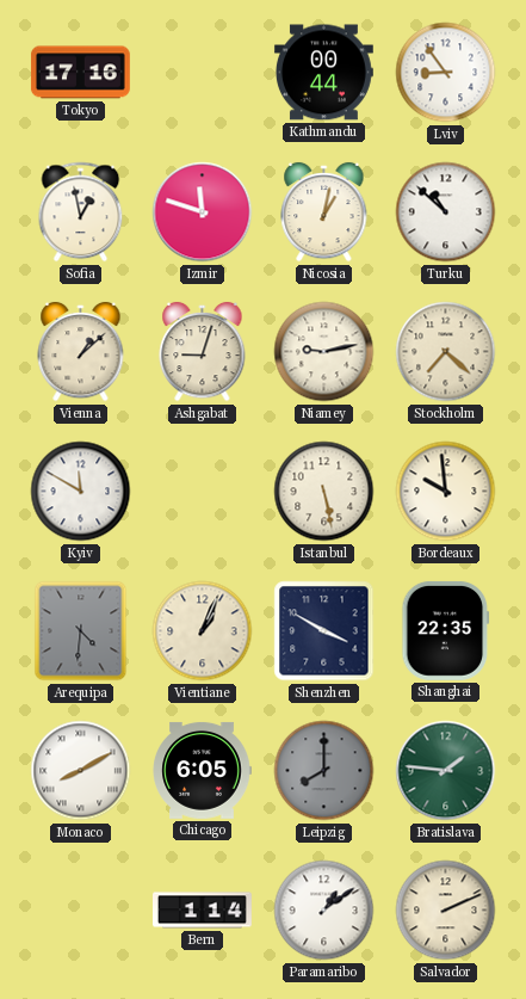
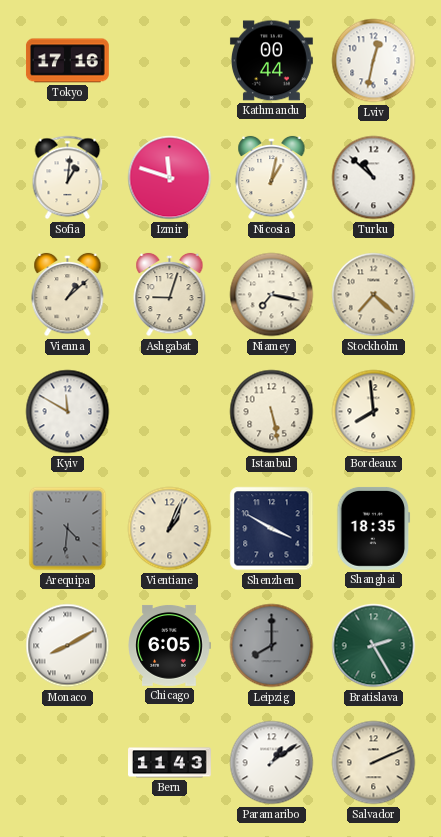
Lviv: 8:54 -> 12:32
Sofia: 12:58 -> 1:01
Niamey: 9:13 -> 7:17
Bordeaux: 9:59 -> 7:59
Shanghai: 22:35 -> 18:35
Bratislava: 1:46 -> 2:25
Bern: 1:14 -> 11:43
